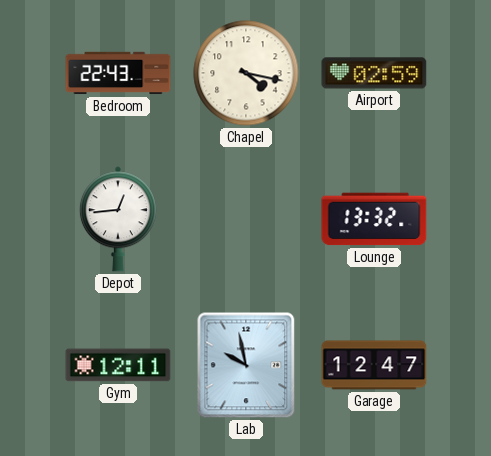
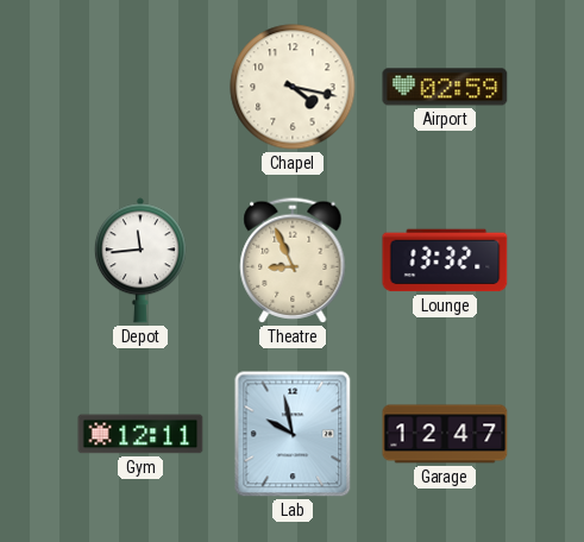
Bedroom: 22:43 -> none
Depot: 12:44 -> 11:44
Theatre: none -> 8:56
